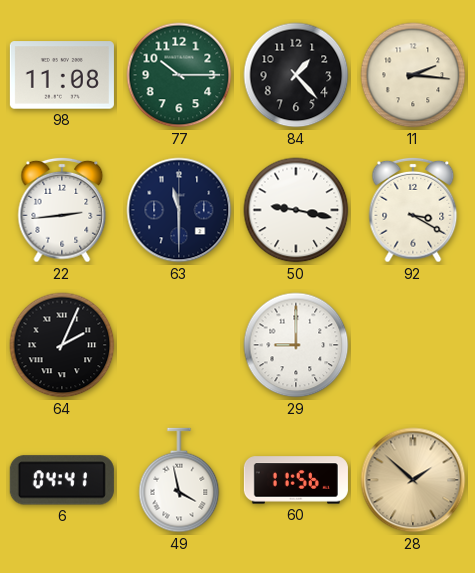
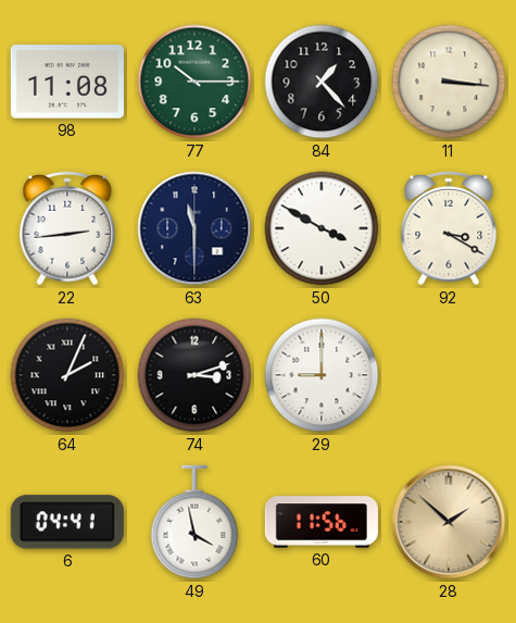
11: 2:16 -> 3:16
50: 9:17 -> 3:50
74: none -> 3:12
